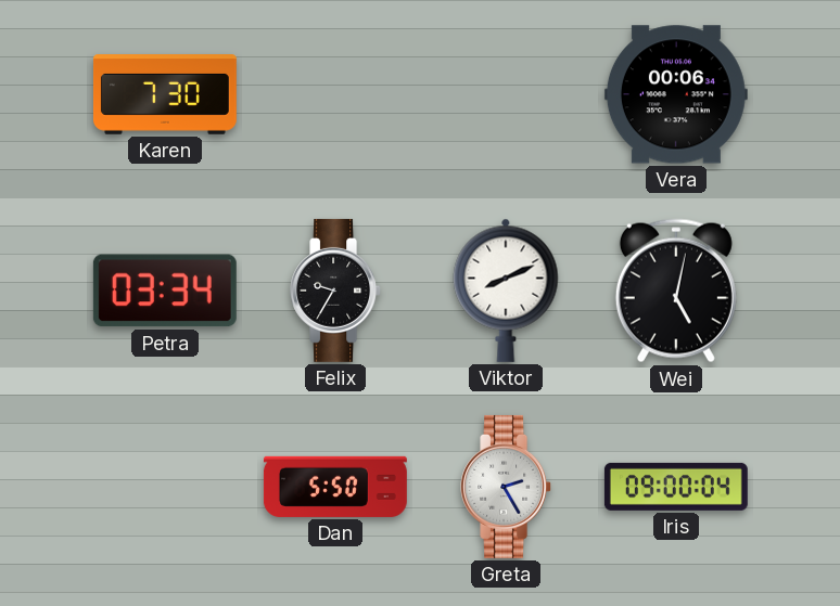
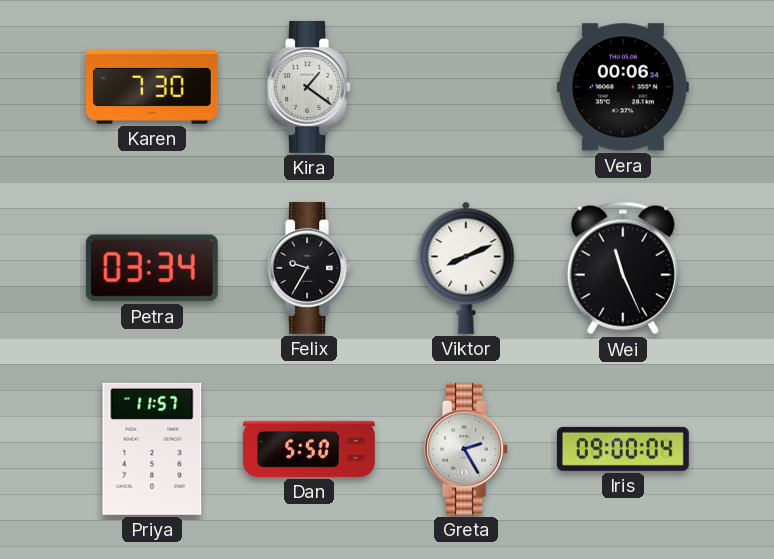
Kira: none -> 1:21
Wei: 5:02 -> 11:26
Priya: none -> 11:57
